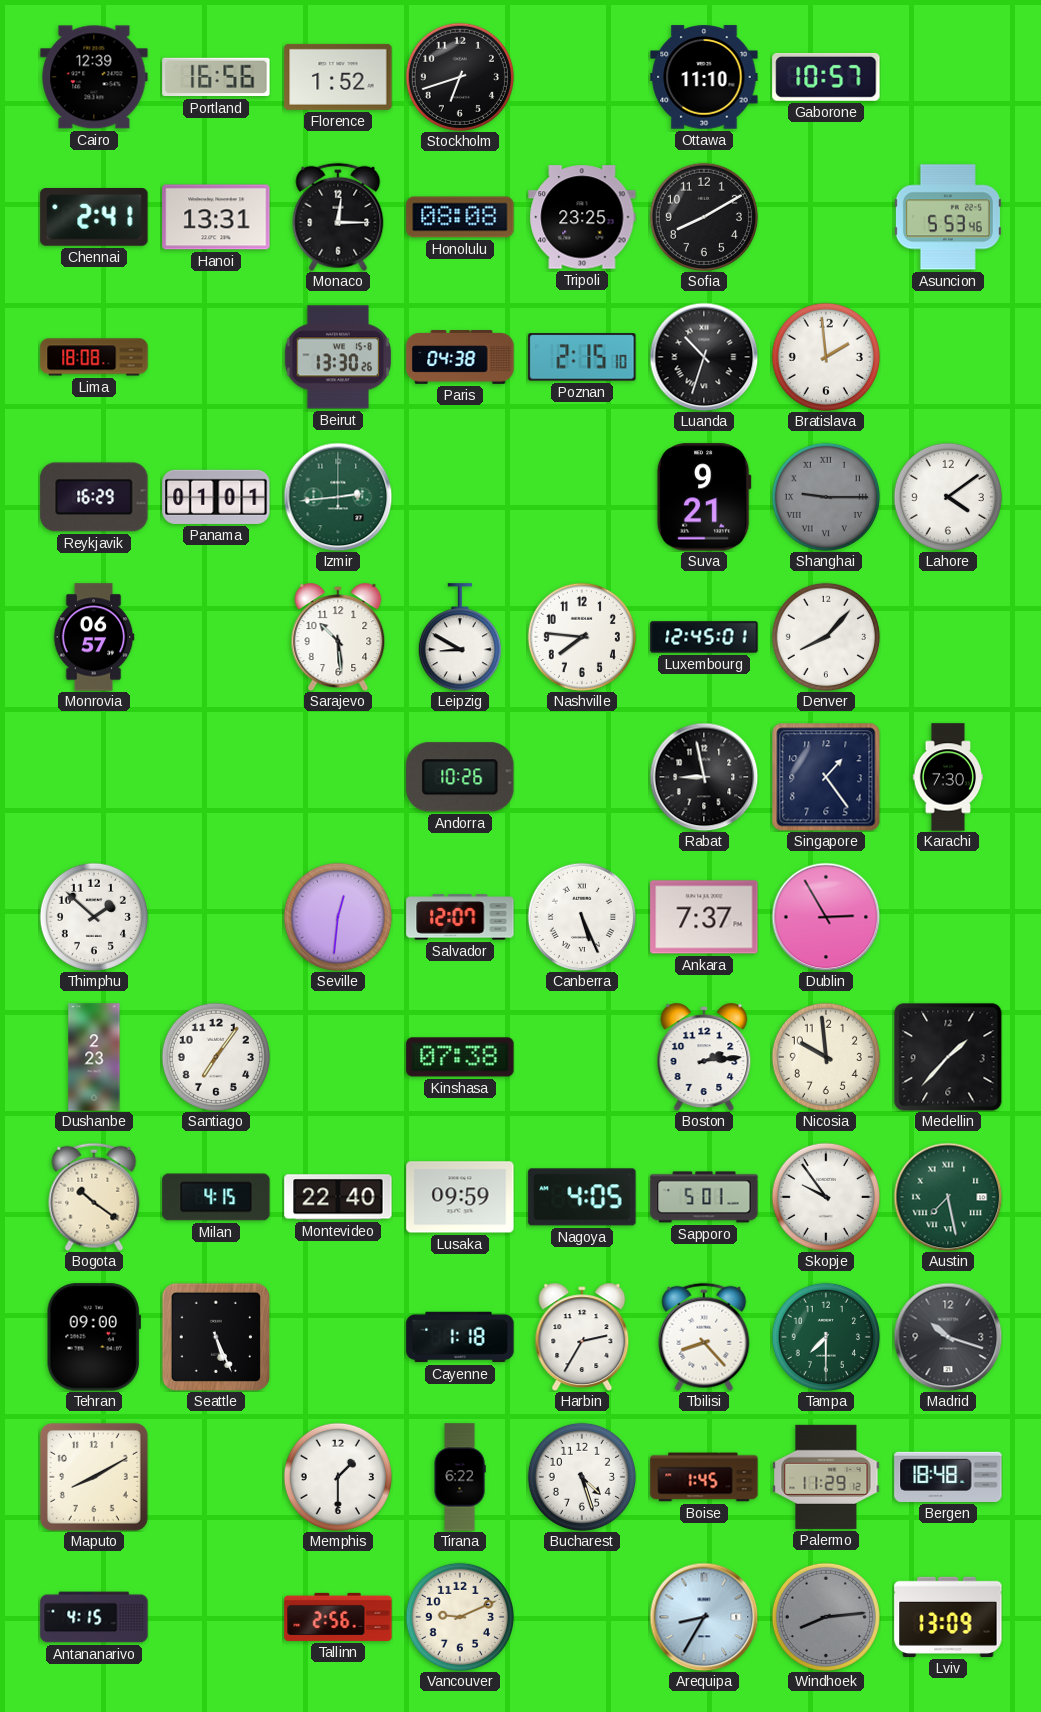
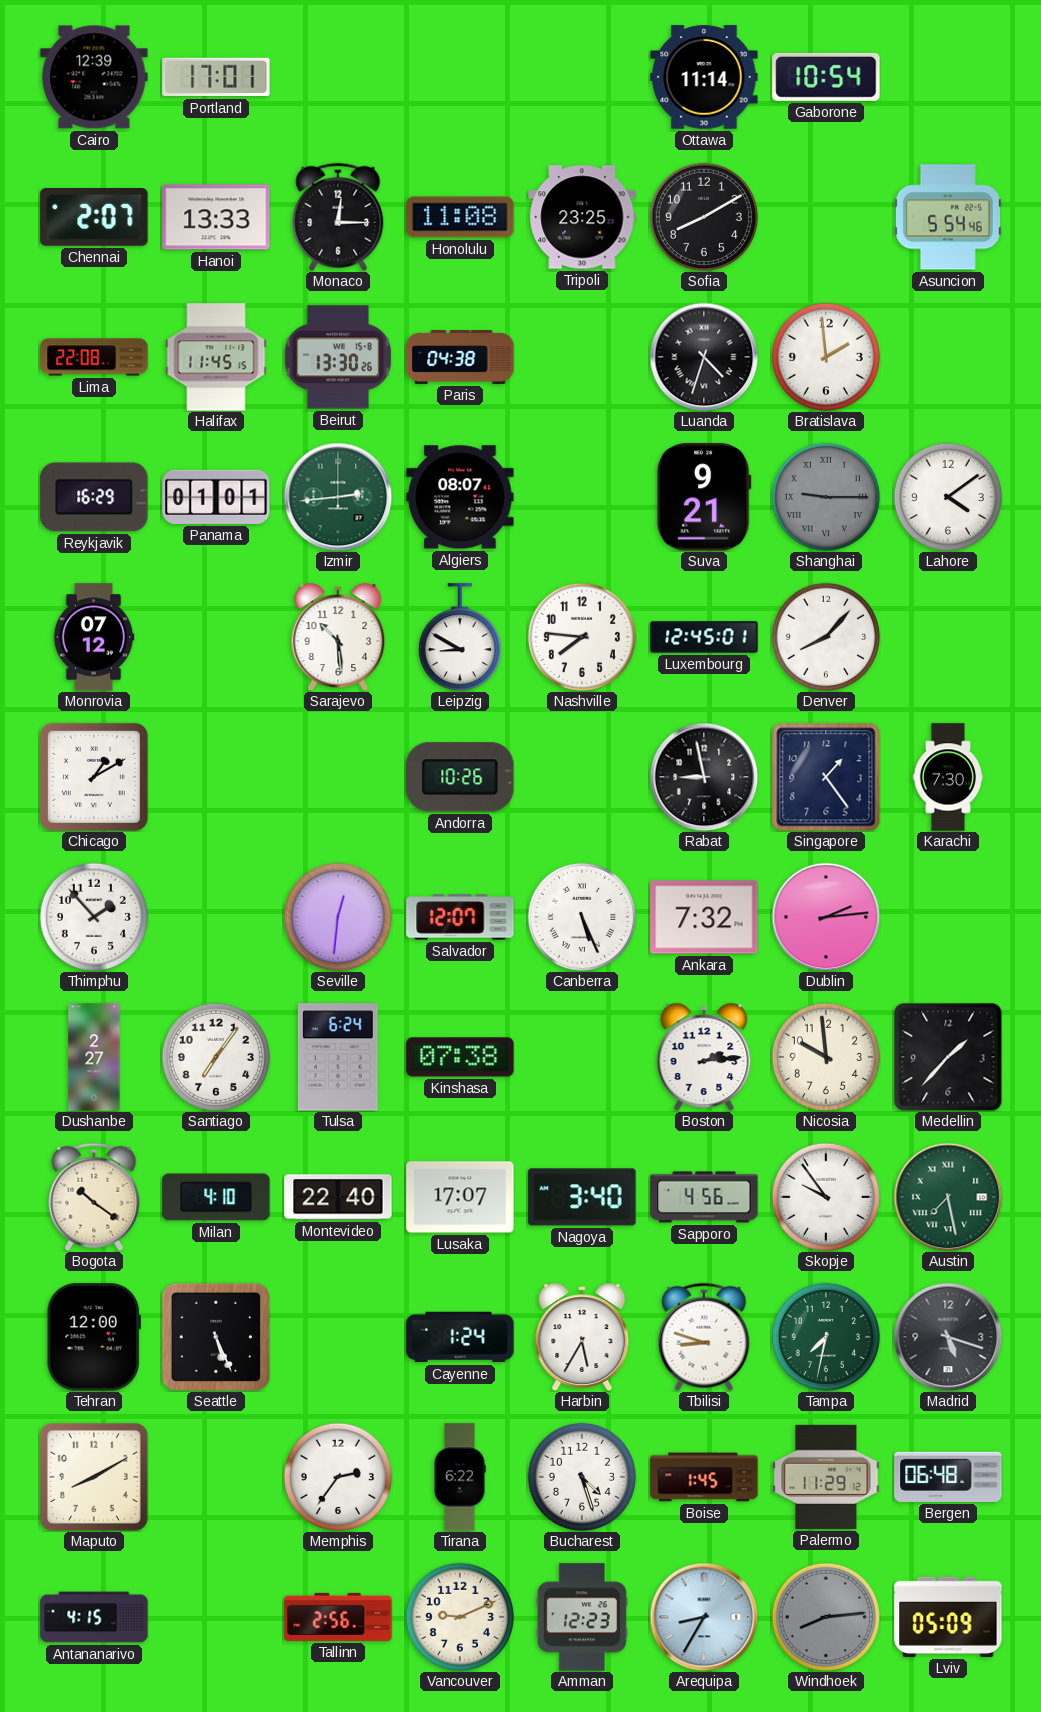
Portland: 16:56 -> 17:01
Florence: 1:52 -> none
Stockholm: 6:42 -> none
Ottawa: 11:10 -> 11:14
Gaborone: 10:57 -> 10:54
Chennai: 2:41 -> 2:07
Hanoi: 13:31 -> 13:33
Honolulu: 08:08 -> 11:08
Asuncion: 5:53 -> 5:54
Lima: 18:08 -> 22:08
Halifax: none -> 11:45
Poznan: 2:15 -> none
Luanda: 10:33 -> 4:33
Algiers: none -> 08:07
Monrovia: 06:57 -> 07:12
Chicago: none -> 1:10
Thimphu: 1:52 -> 1:53
Ankara: 7:37 -> 7:32
Dublin: 2:55 -> 2:14
Dushanbe: 2:23 -> 2:27
Tulsa: none -> 6:24
Milan: 4:15 -> 4:10
Lusaka: 09:59 -> 17:07
Nagoya: 4:05 -> 3:40
Sapporo: 5:01 -> 4:56
Tehran: 09:00 -> 12:00
Cayenne: 1:18 -> 1:24
Harbin: 2:35 -> 5:35
Tbilisi: 8:23 -> 8:48
Tampa: 7:30 -> 7:32
Madrid: 10:18 -> 5:18
Memphis: 1:30 -> 2:36
Bergen: 18:48 -> 06:48
Amman: none -> 12:23
Lviv: 13:09 -> 05:09
